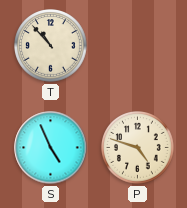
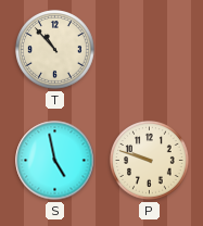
S: 4:56 -> 4:58
P: 4:48 -> 9:48
